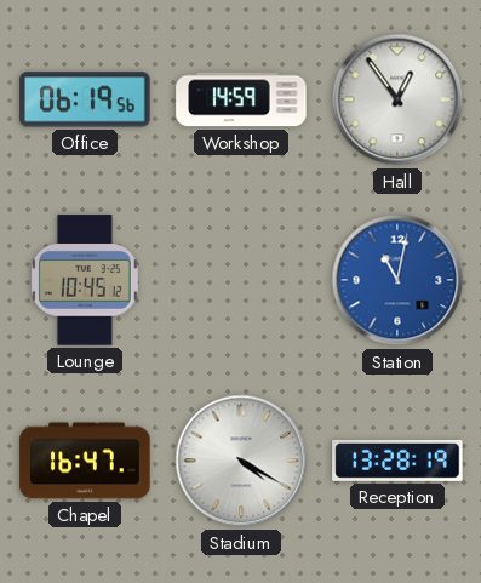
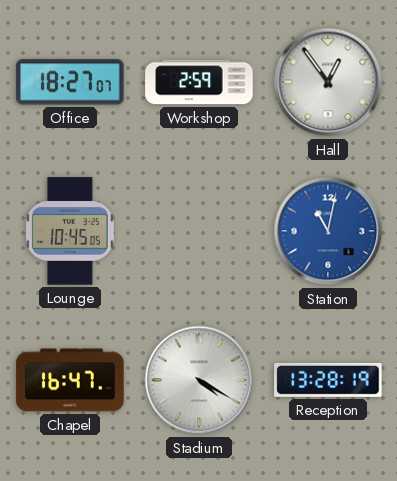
Office: 06:19 -> 18:27
Workshop: 14:59 -> 2:59
Lounge: 10:45:12 -> 10:45:05
